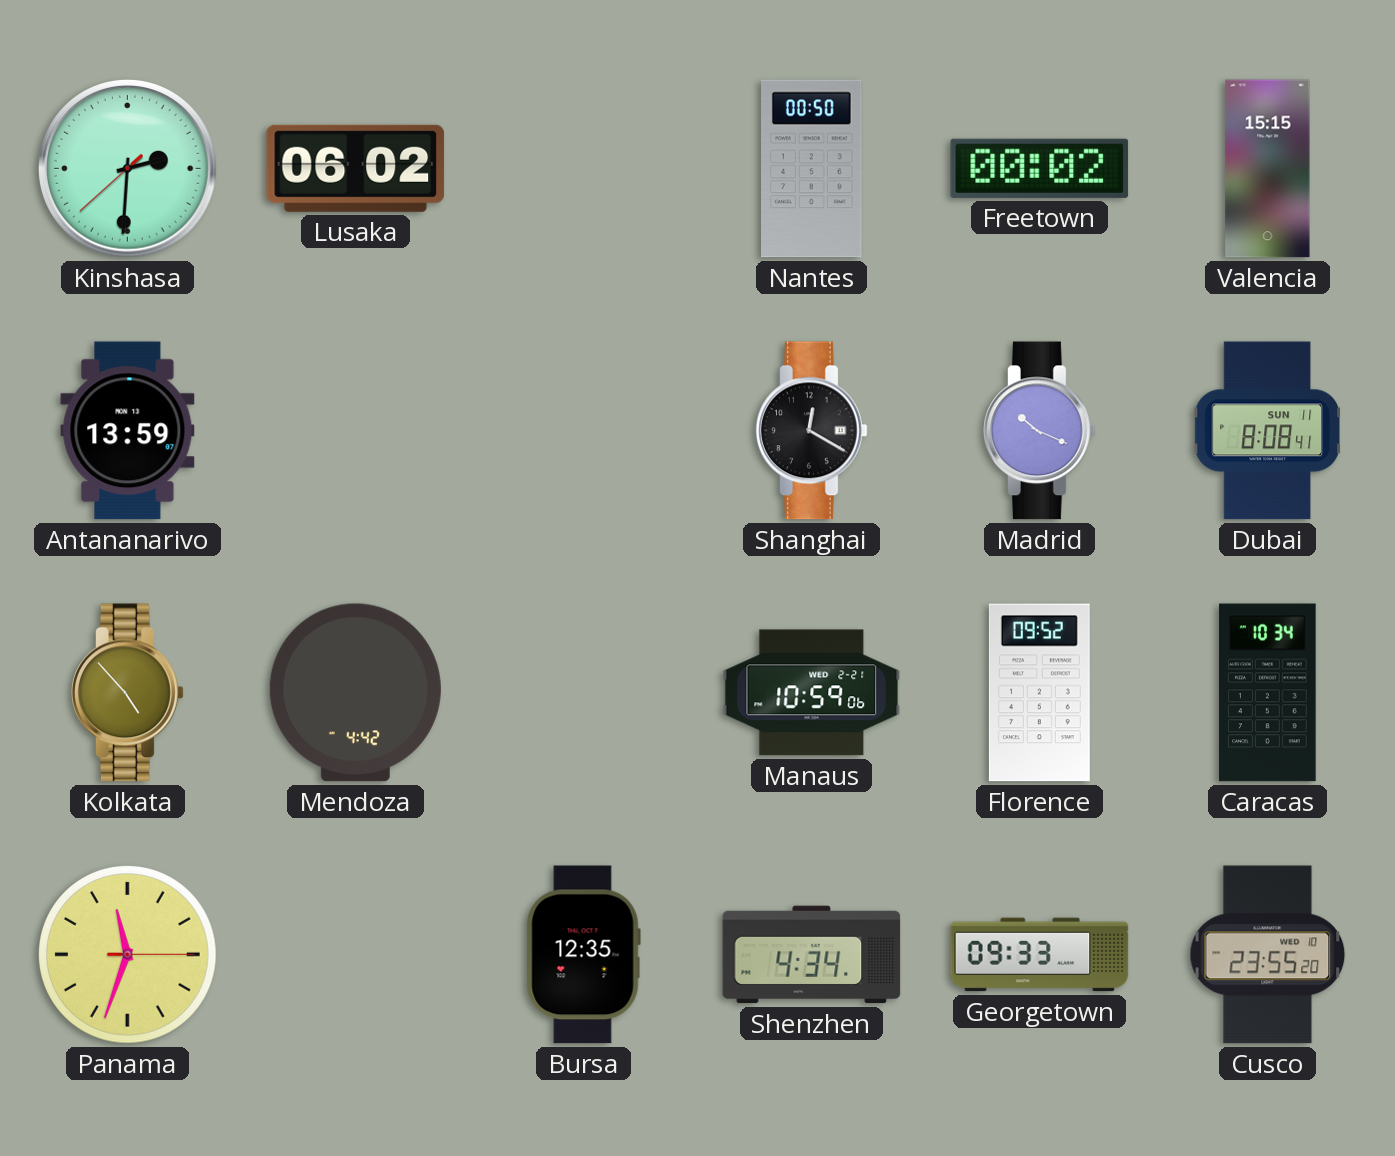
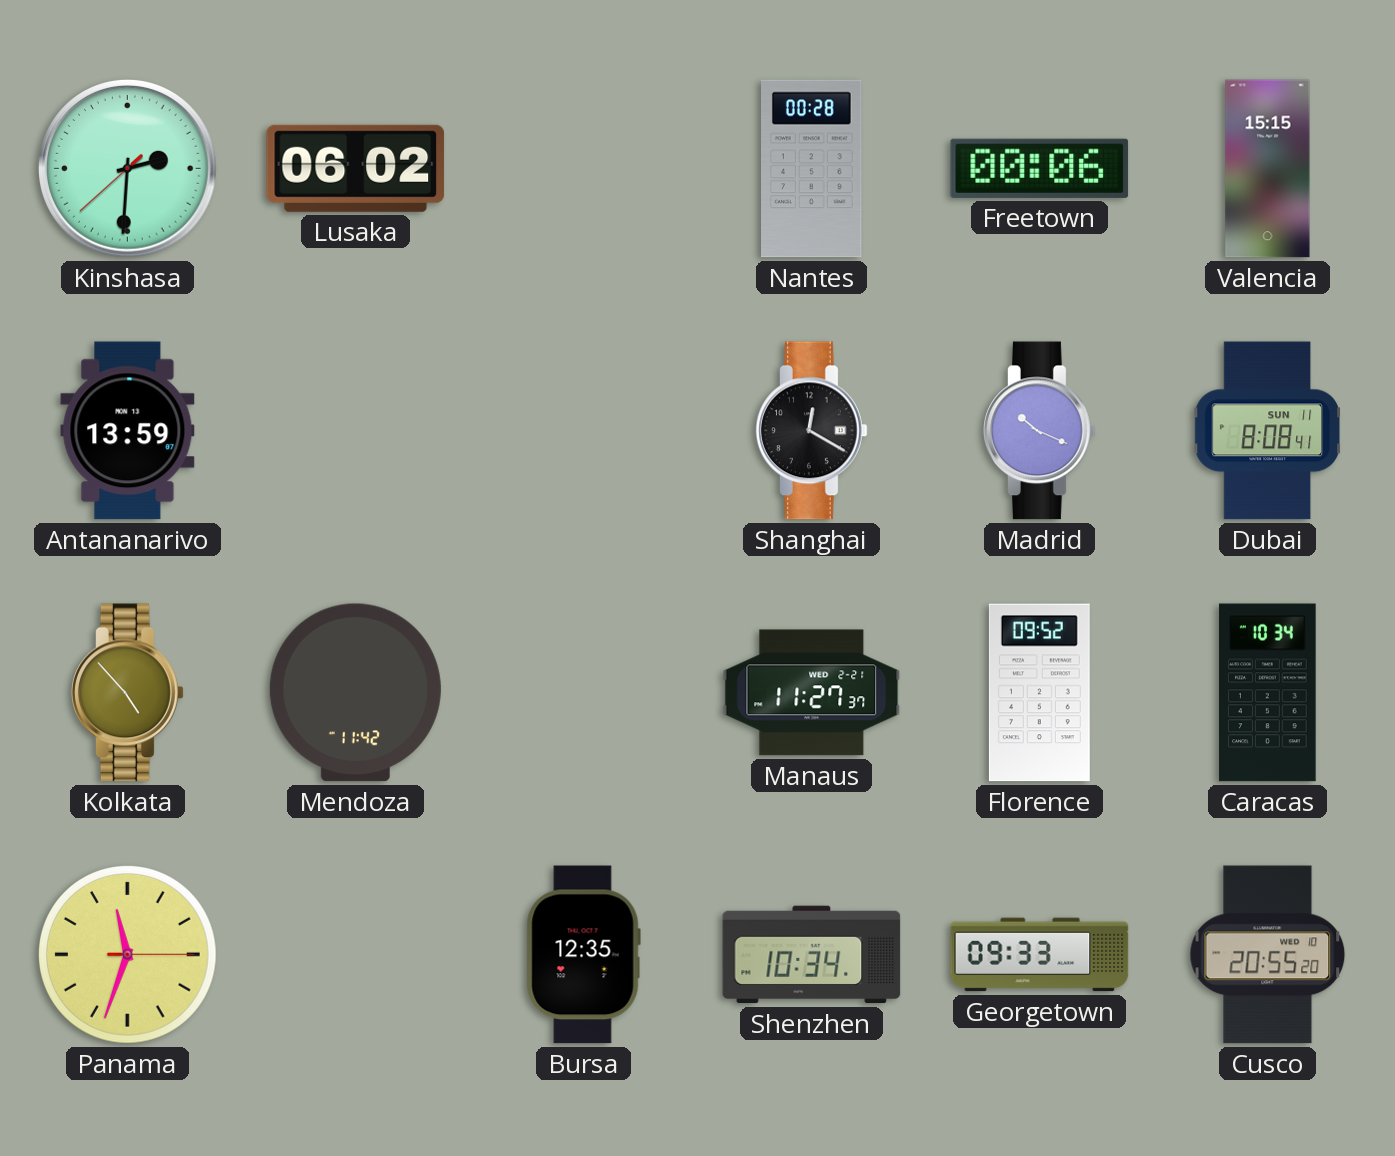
Nantes: 00:50 -> 00:28
Freetown: 00:02 -> 00:06
Mendoza: 4:42 -> 11:42
Manaus: 10:59 -> 11:27
Shenzhen: 4:34 -> 10:34
Cusco: 23:55 -> 20:55
